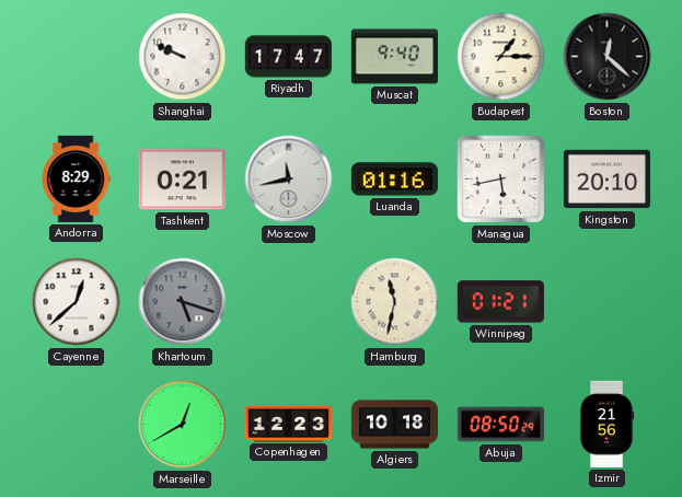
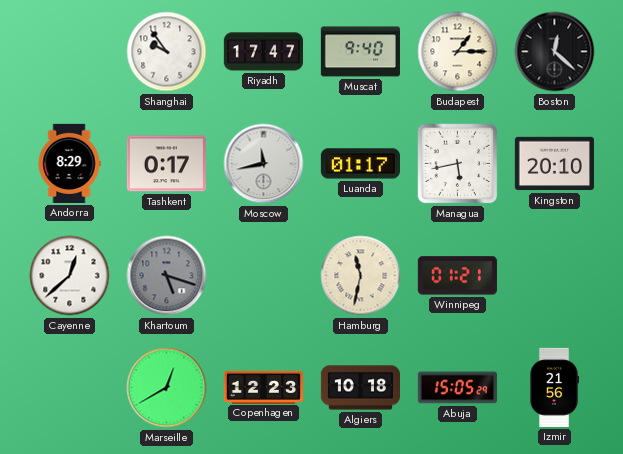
Shanghai: 9:49 -> 9:54
Tashkent: 0:21 -> 0:17
Luanda: 01:16 -> 01:17
Abuja: 08:50 -> 15:05
